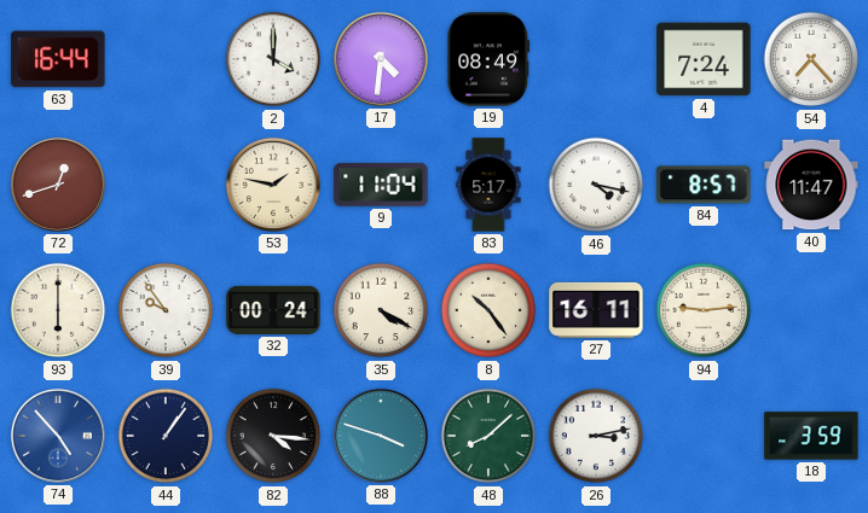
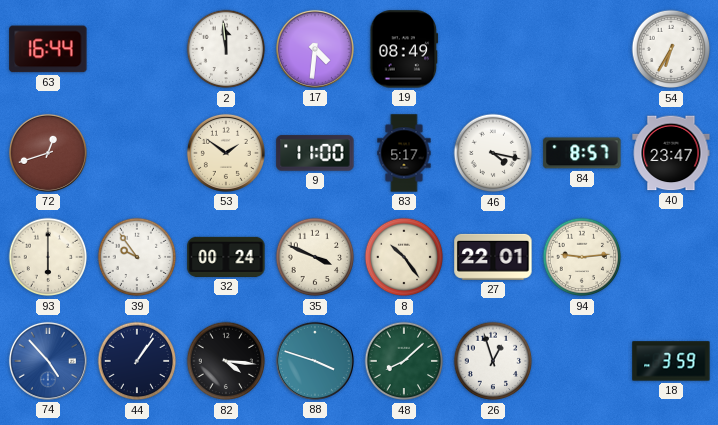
2: 4:00 -> 11:59
4: 7:24 -> none
54: 7:23 -> 6:35
53: 1:47 -> 1:51
9: 11:04 -> 11:00
40: 11:47 -> 23:47
35: 4:20 -> 3:49
27: 16:11 -> 22:01
26: 3:13 -> 12:57
